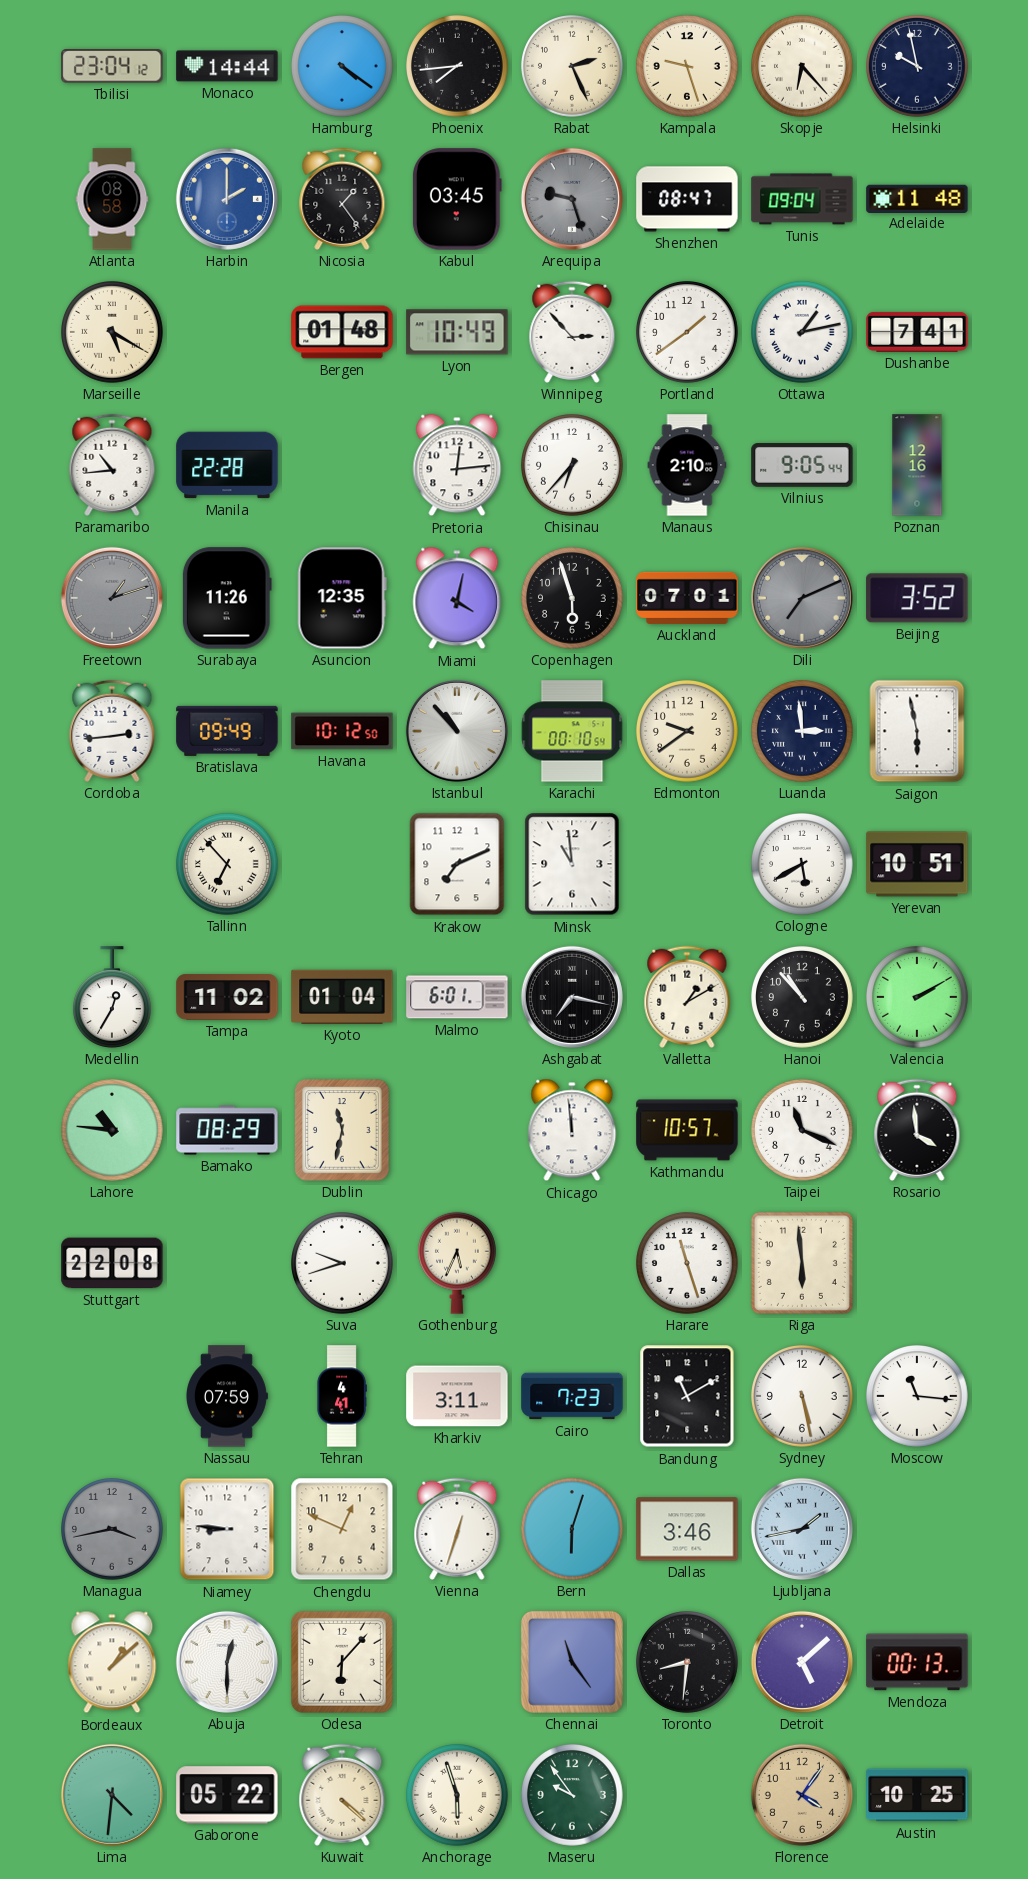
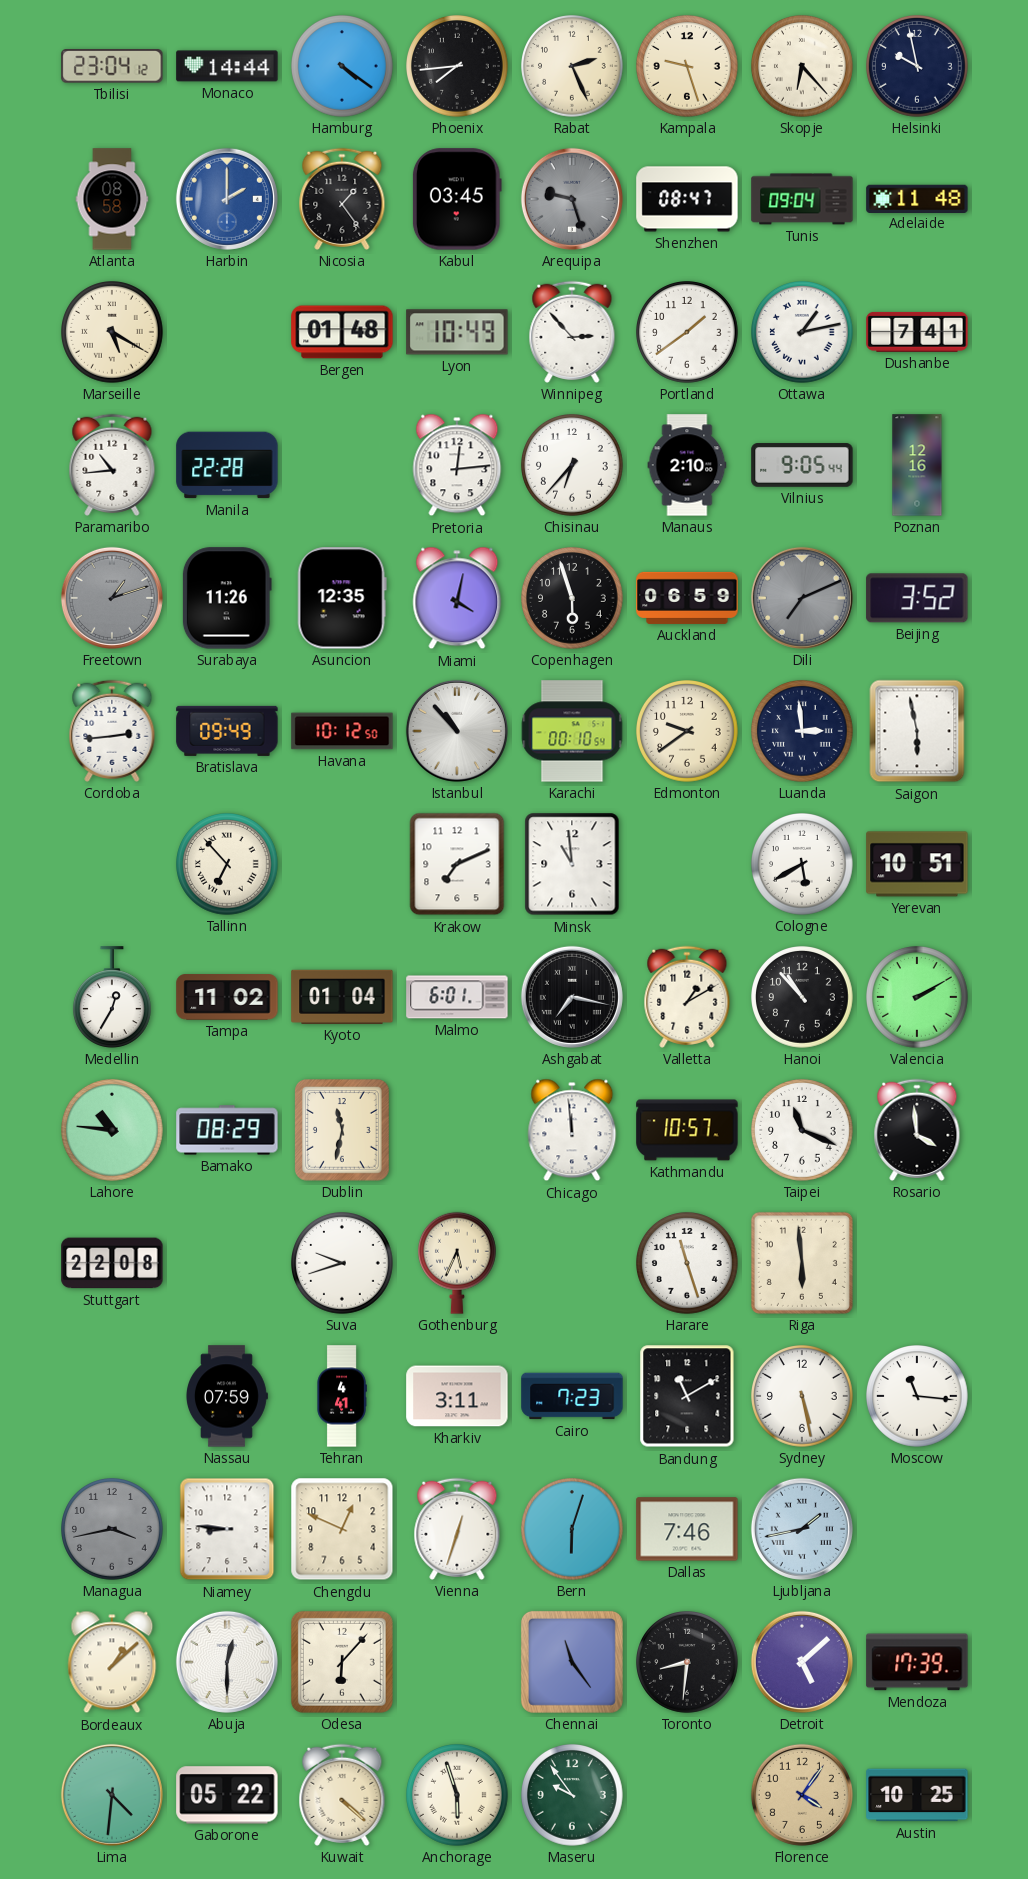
Auckland: 07:01 -> 06:59
Dallas: 3:46 -> 7:46
Mendoza: 00:13 -> 17:39
